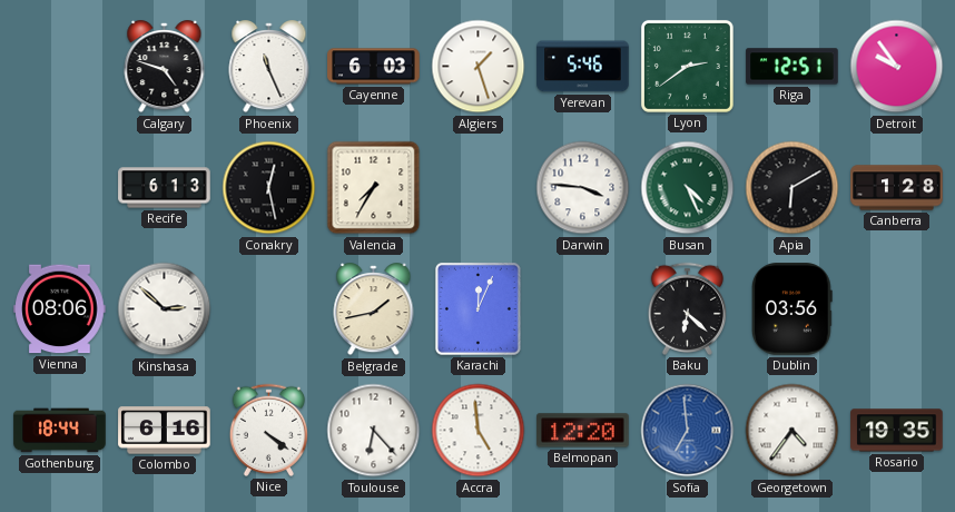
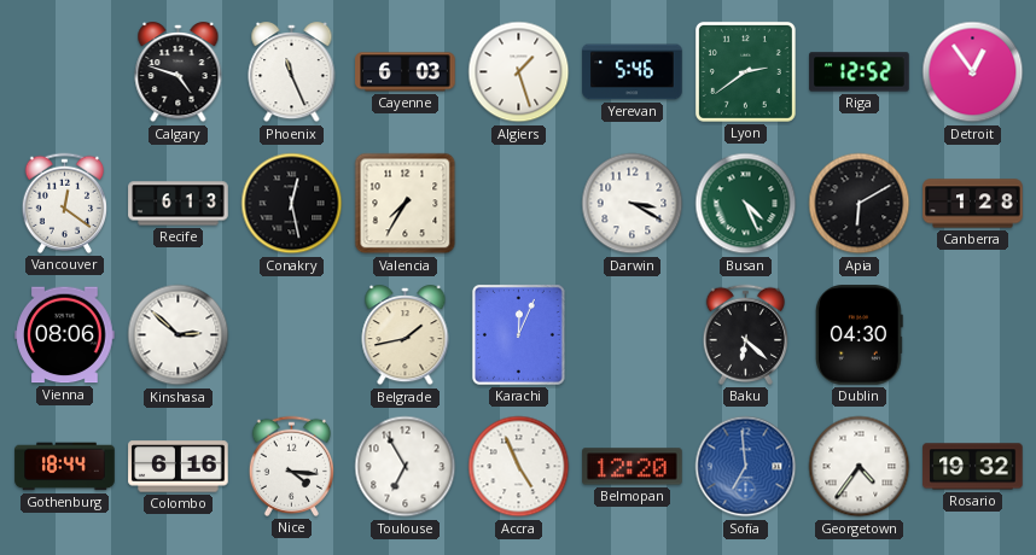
Riga: 12:51 -> 12:52
Detroit: 9:54 -> 12:54
Vancouver: none -> 12:21
Darwin: 3:46 -> 3:20
Dublin: 03:56 -> 04:30
Nice: 4:21 -> 4:16
Toulouse: 6:23 -> 6:55
Accra: 4:59 -> 4:56
Rosario: 19:35 -> 19:32
